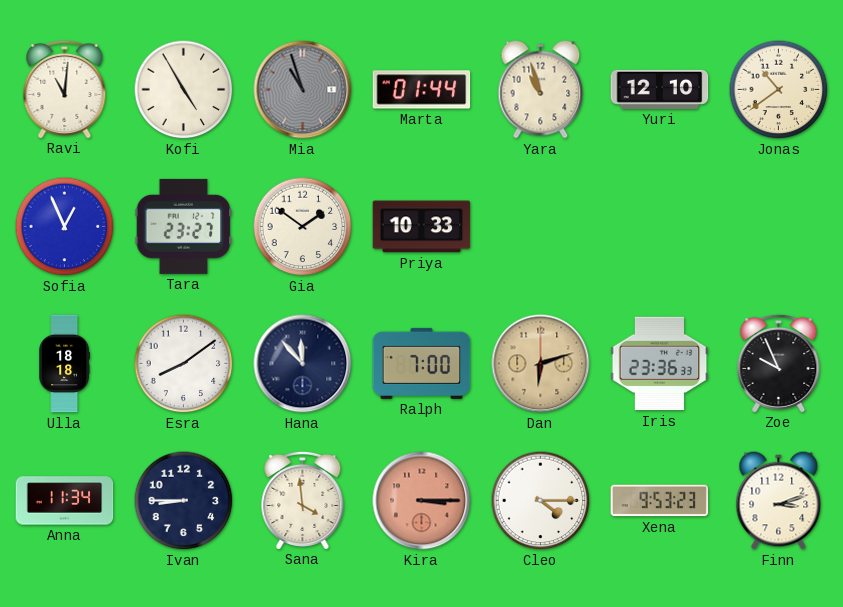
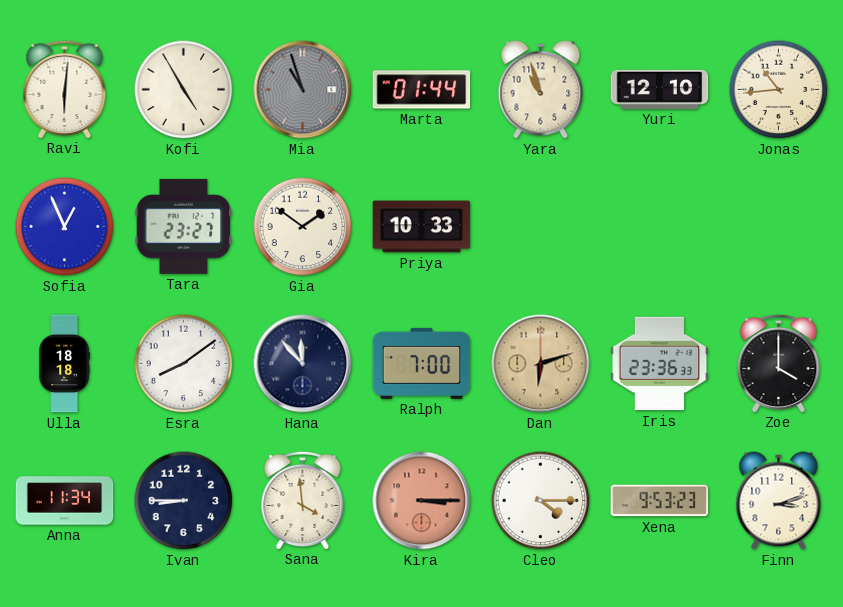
Ravi: 11:01 -> 6:01
Jonas: 10:39 -> 10:44
Zoe: 9:56 -> 4:00
